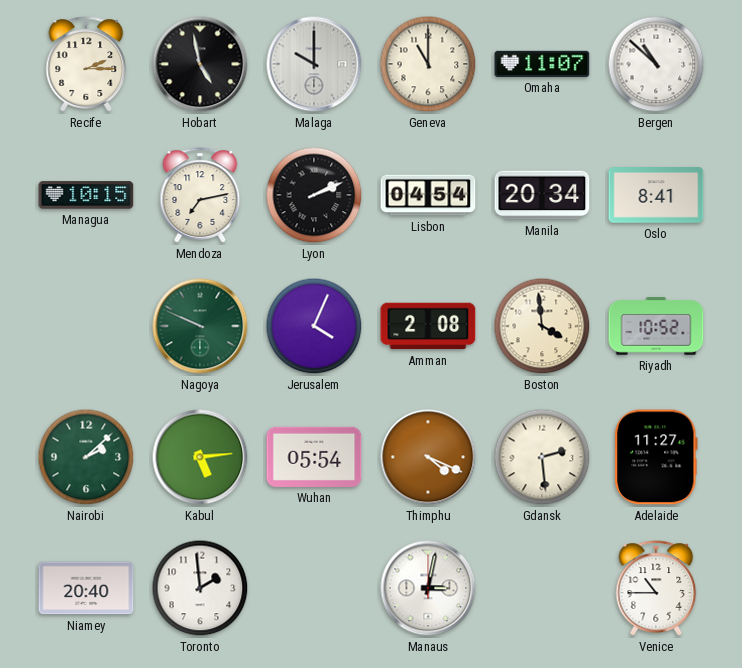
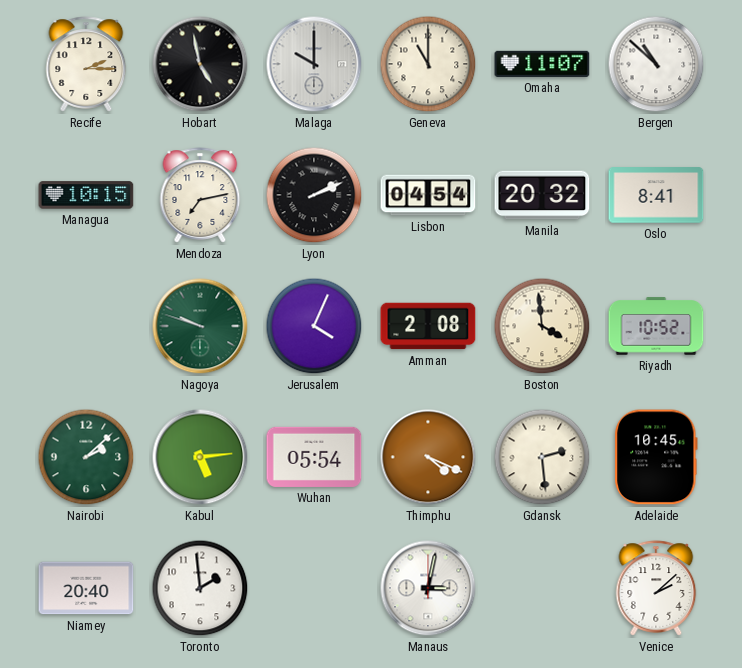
Manila: 20:34 -> 20:32
Nagoya: 9:49 -> 9:48
Adelaide: 11:27 -> 10:45
Venice: 10:45 -> 2:08
